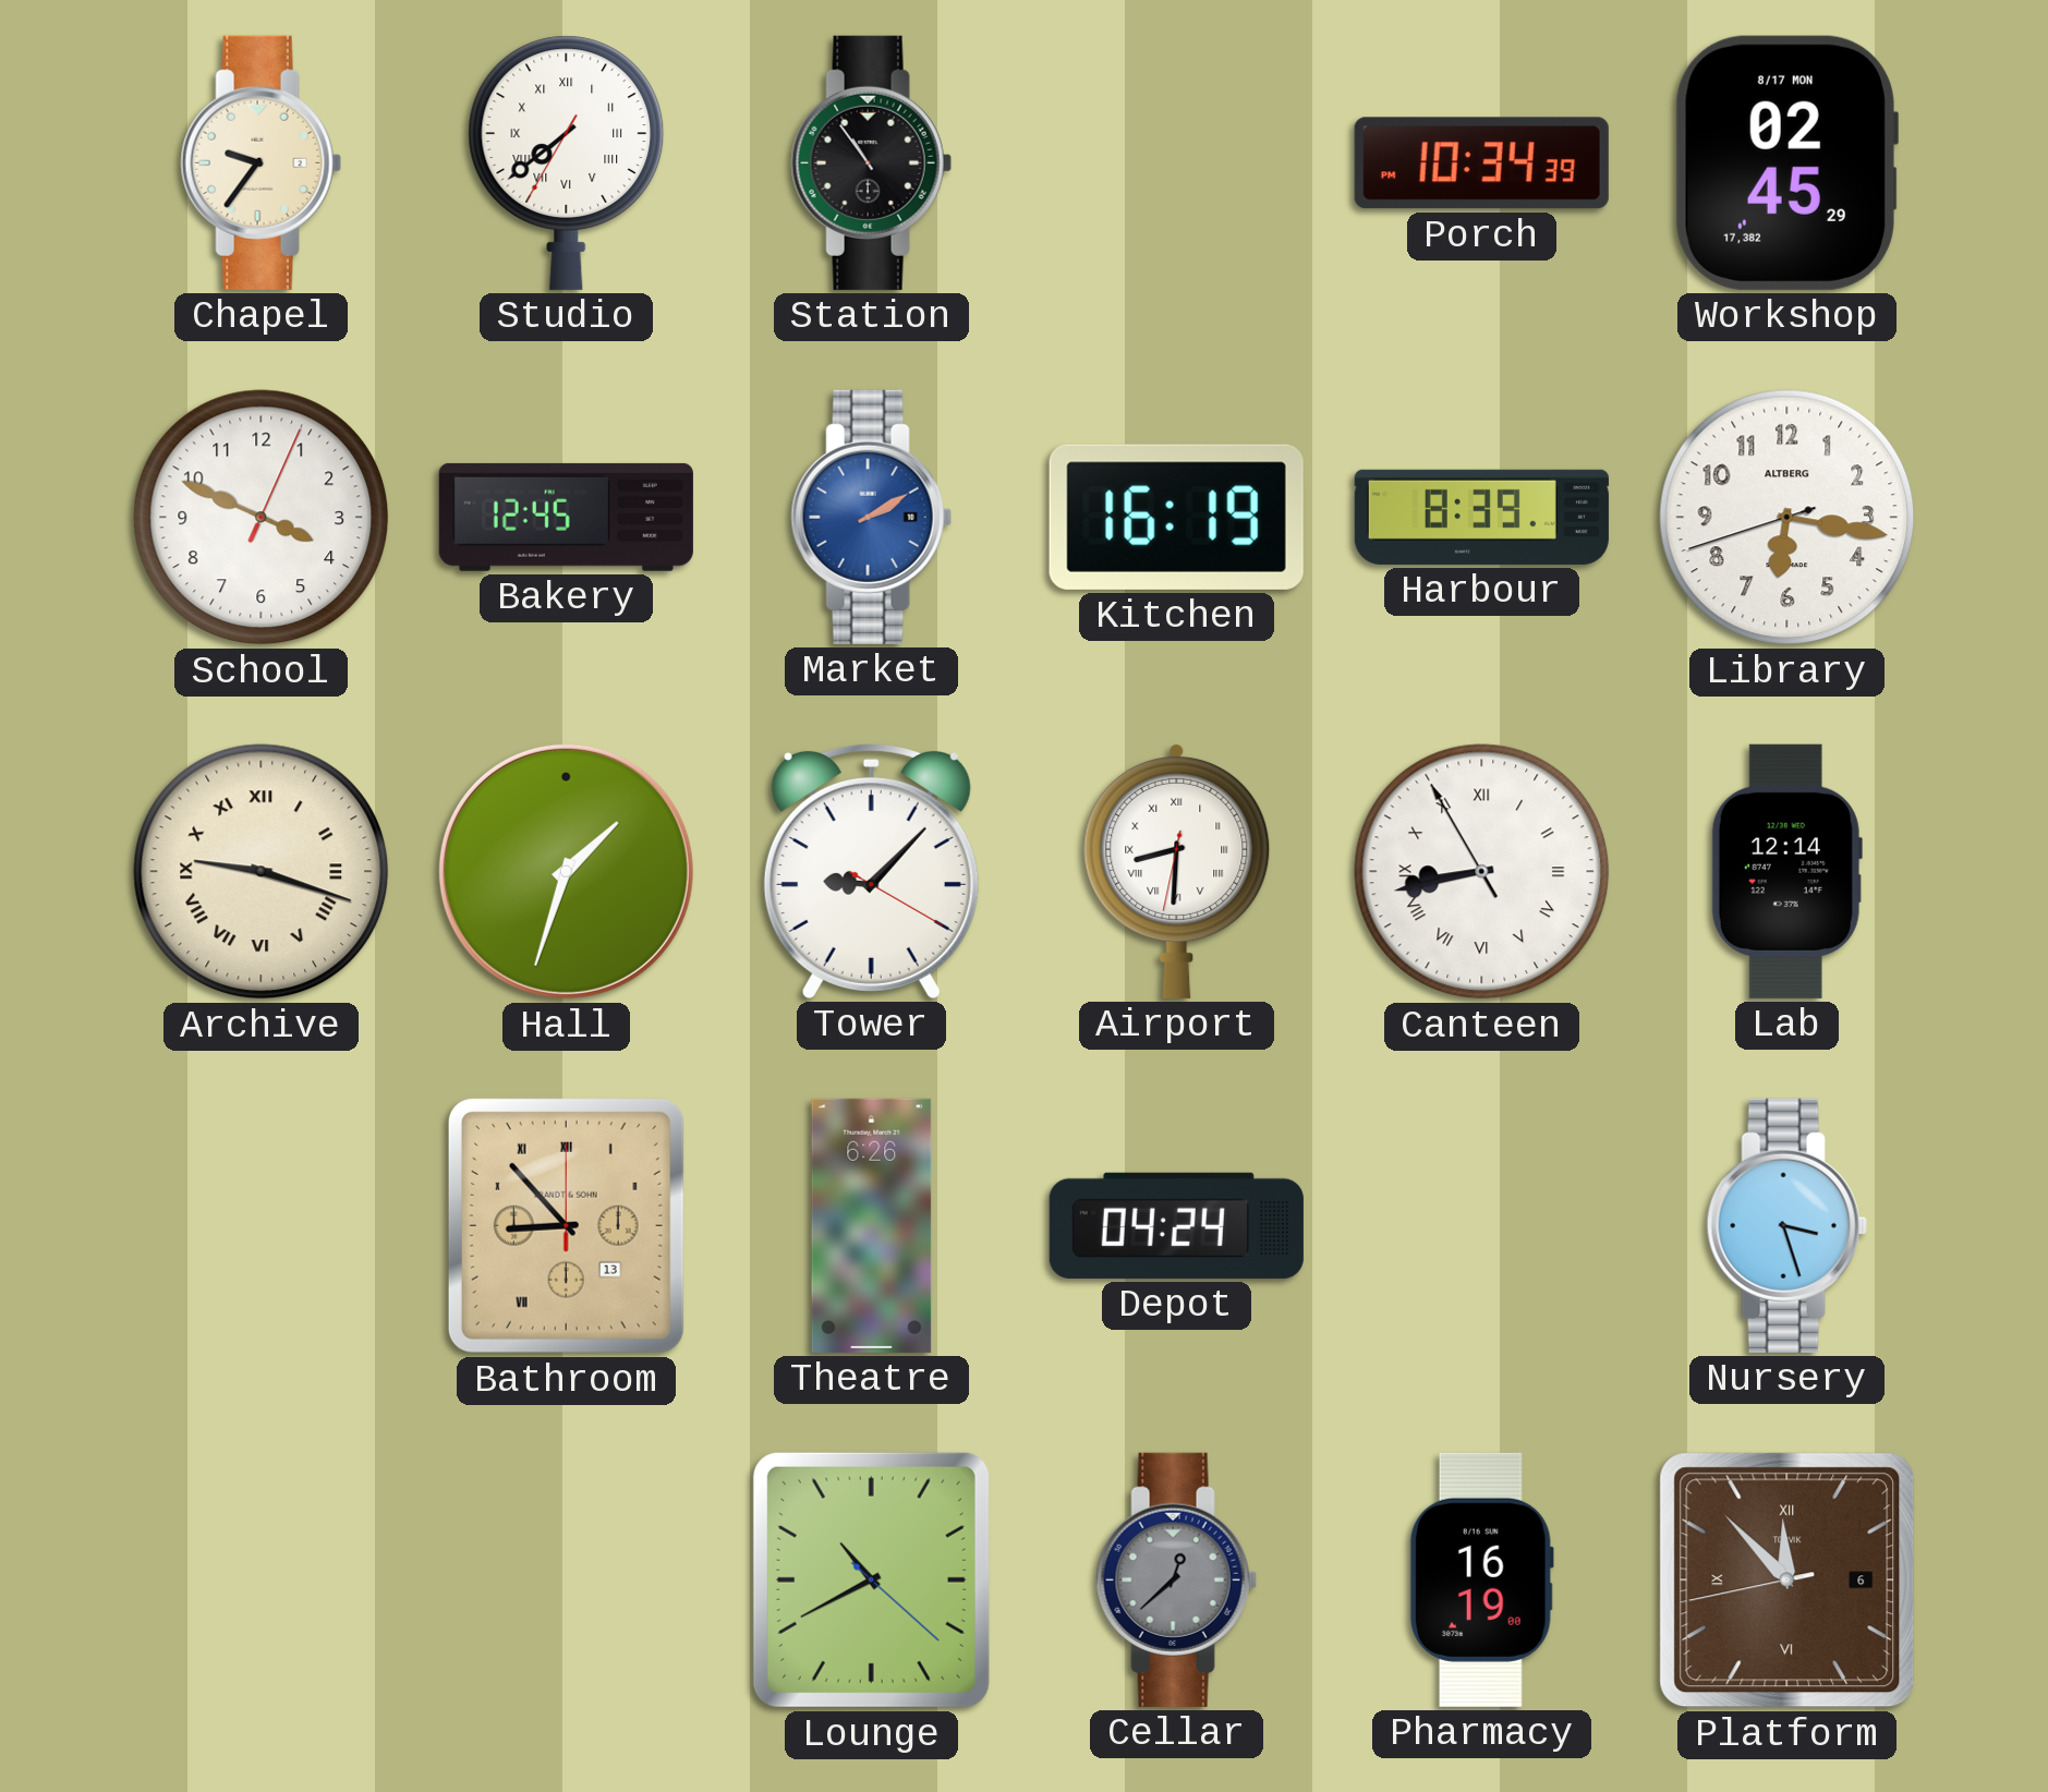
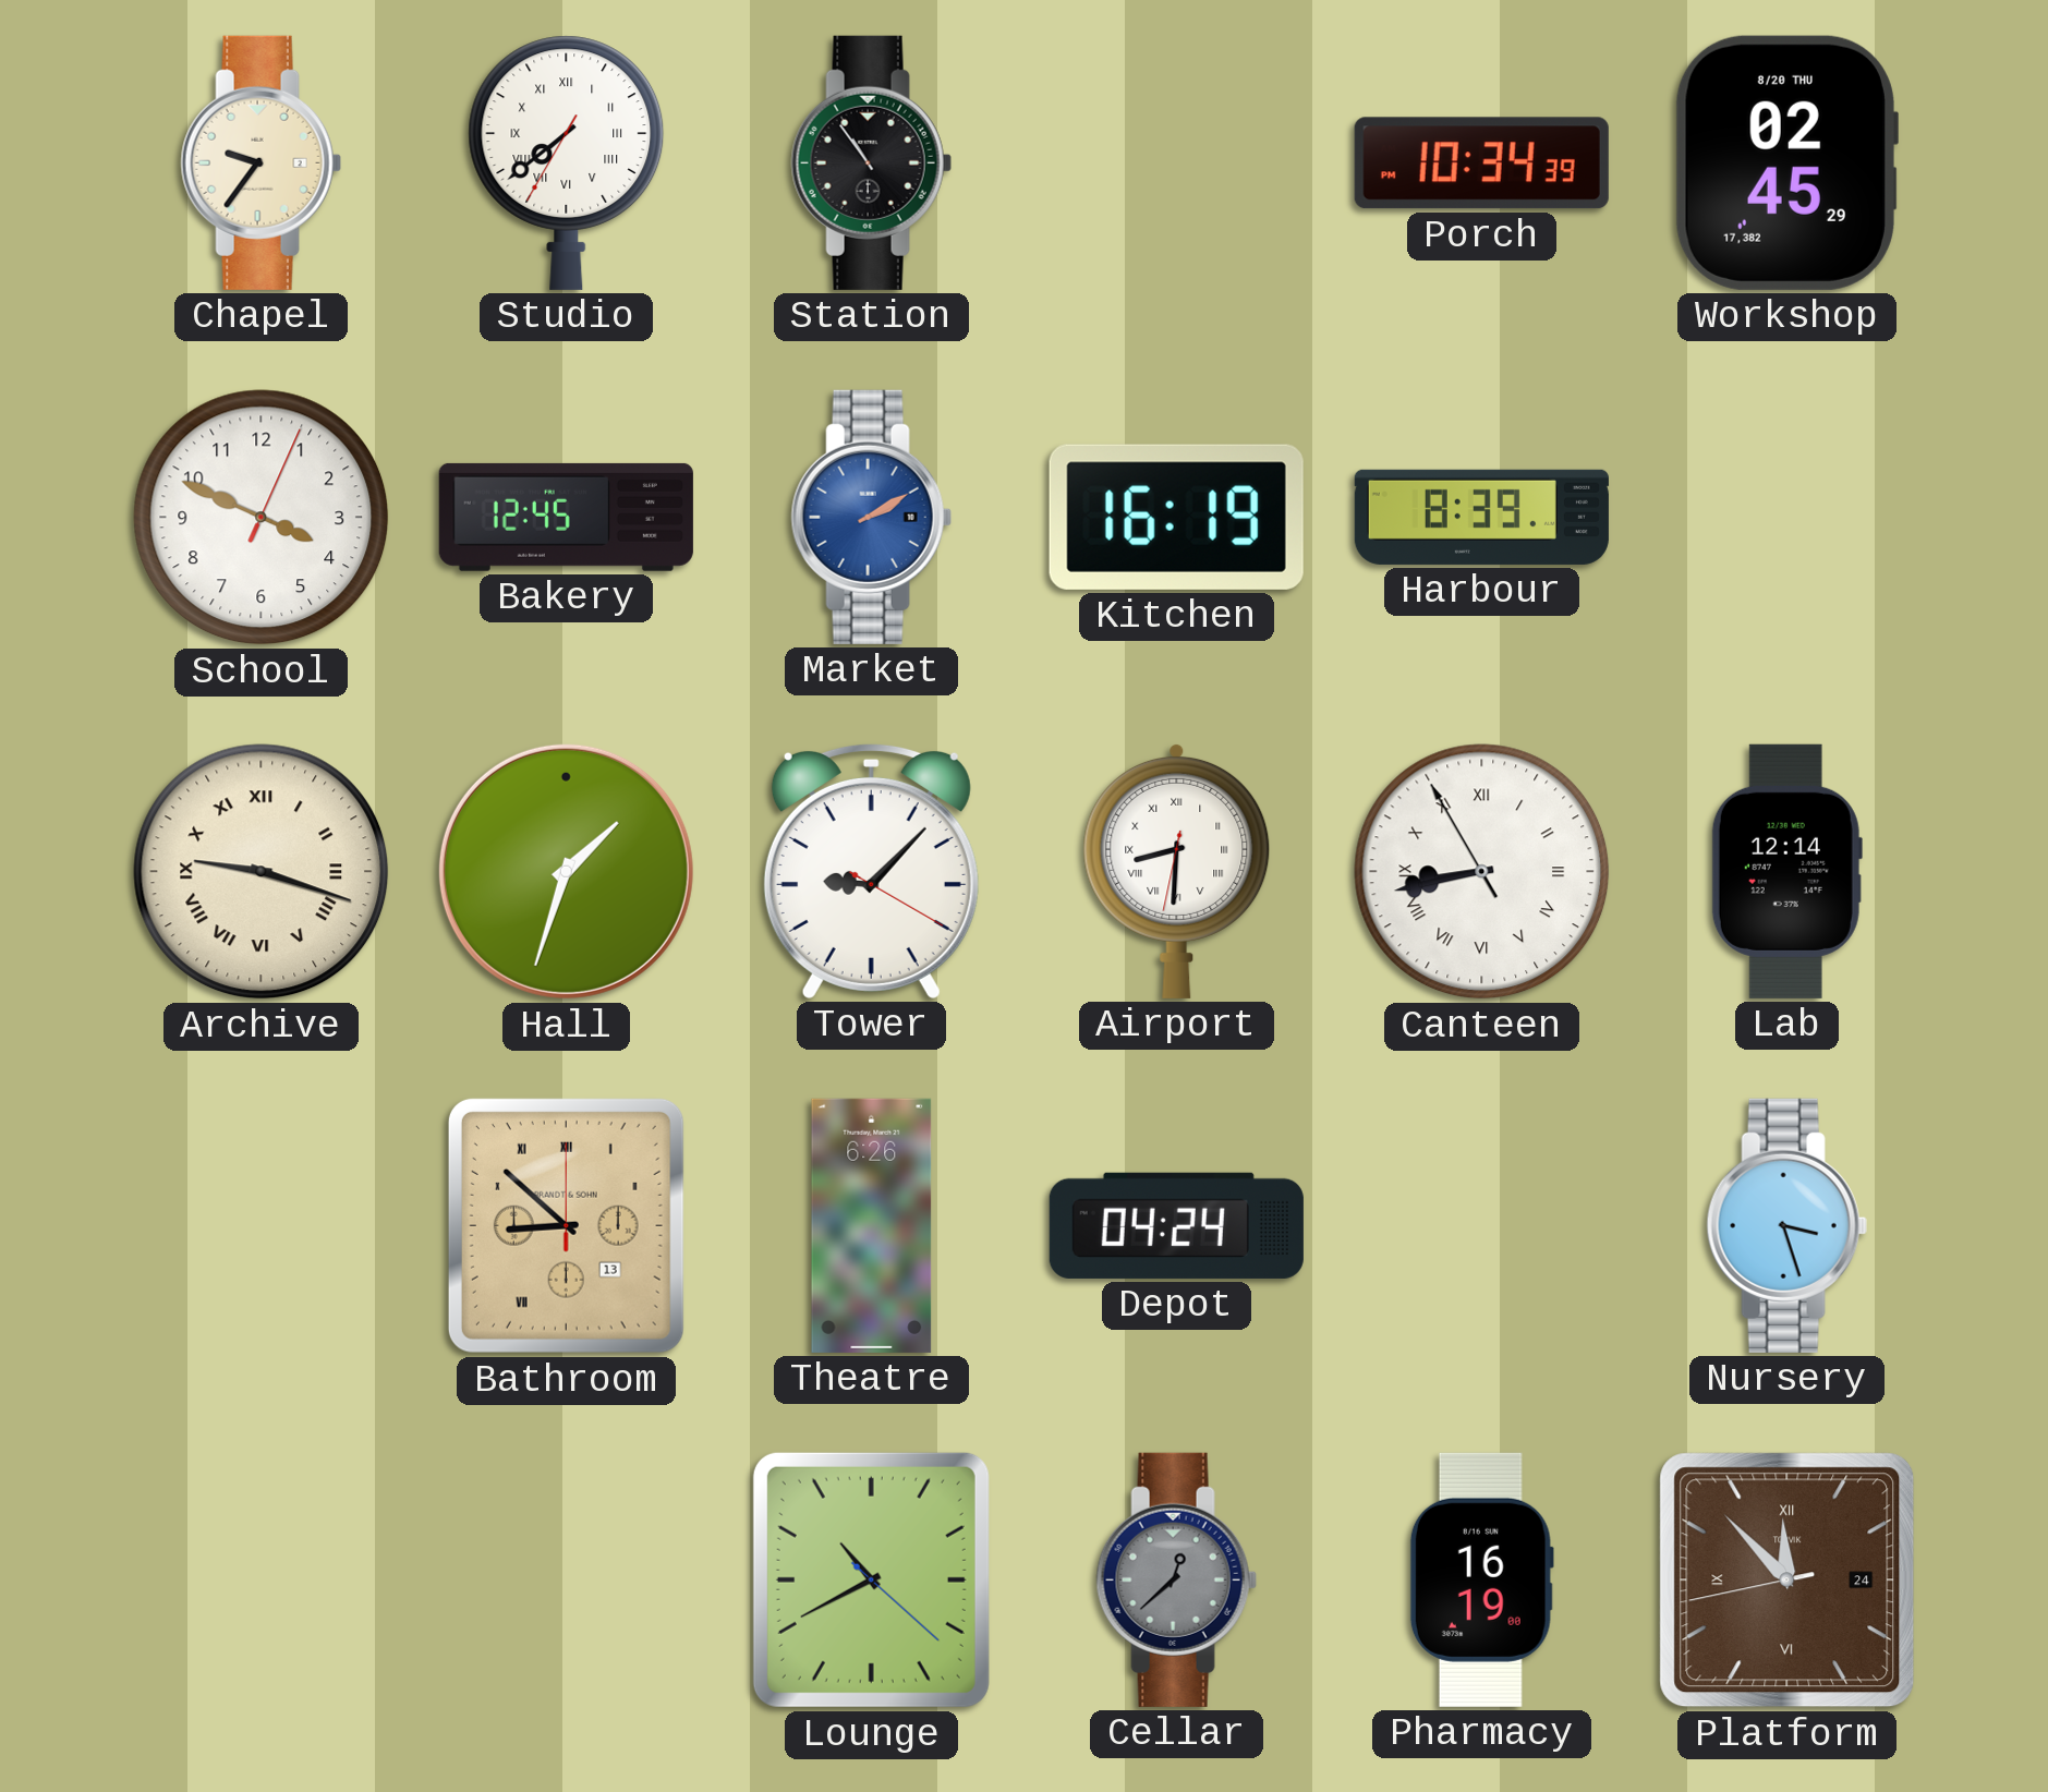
Workshop date: 8/17 MON -> 8/20 THU
Library: 6:16 -> none
Bathroom: 8:53 -> 8:52
Platform date: 6 -> 24
